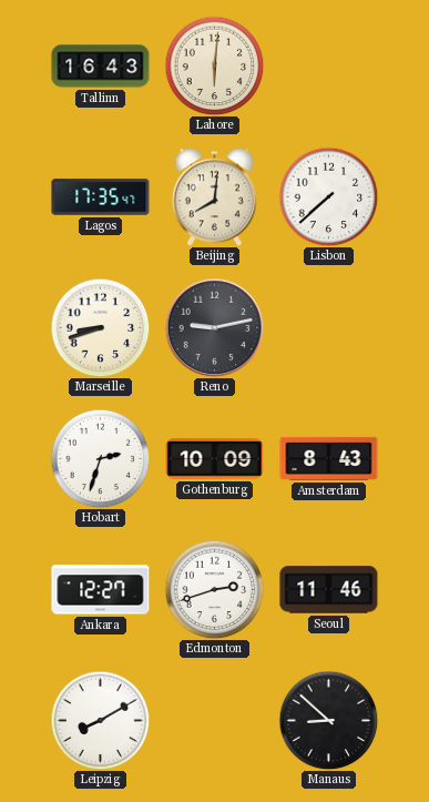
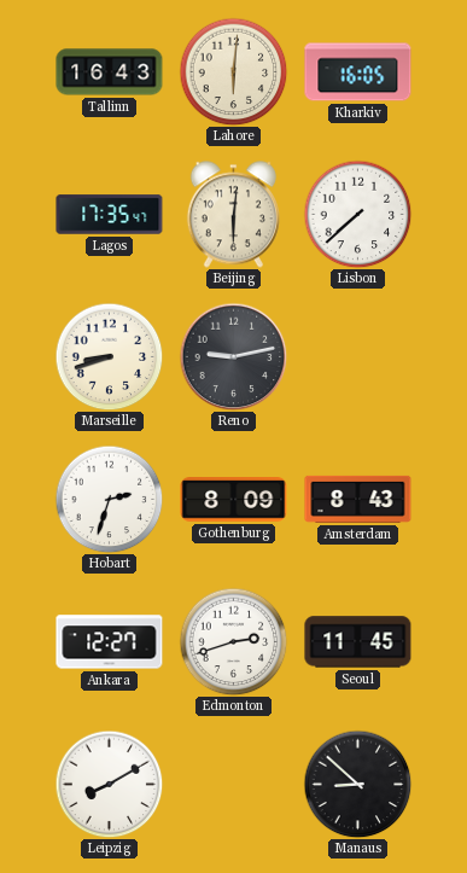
Kharkiv: none -> 16:05
Beijing: 8:01 -> 6:01
Gothenburg: 10:09 -> 8:09
Seoul: 11:46 -> 11:45
